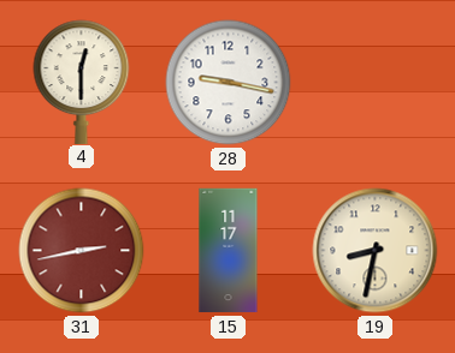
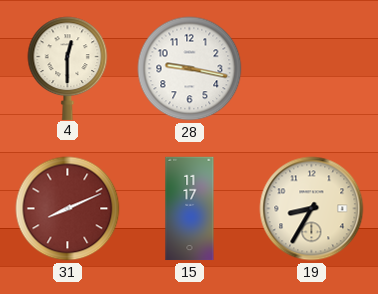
31: 2:43 -> 8:11
19: 8:32 -> 8:35
